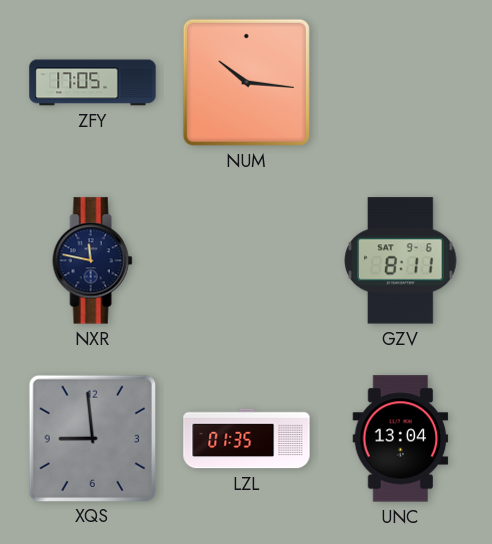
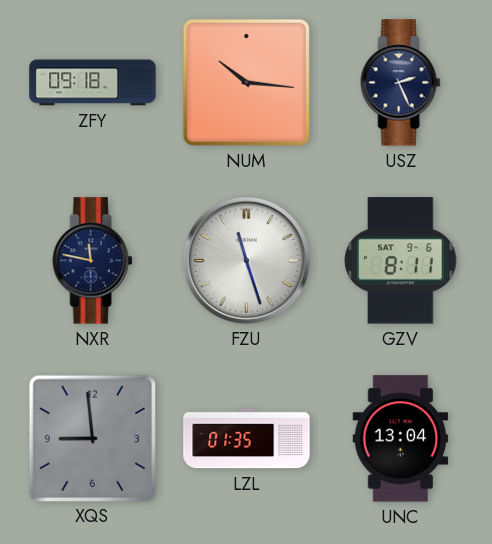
ZFY: 17:05 -> 09:18
USZ: none -> 2:26
FZU: none -> 11:27
